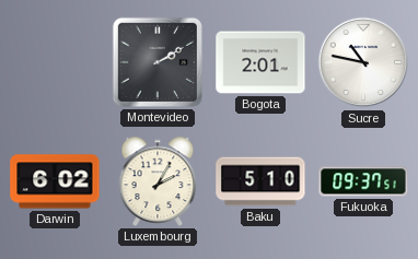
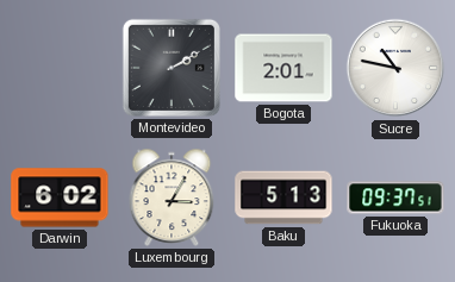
Luxembourg: 2:05 -> 3:05
Baku: 5:10 -> 5:13
